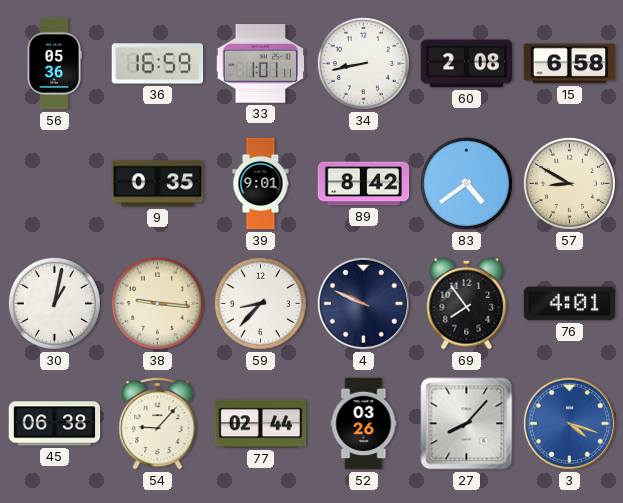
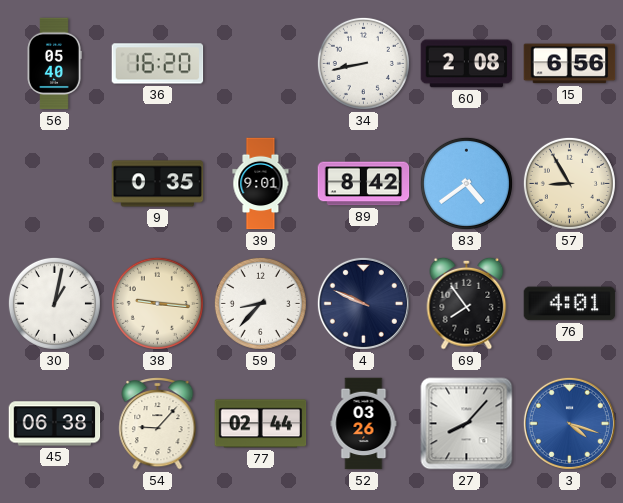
56: 05:36 -> 05:40
36: 16:59 -> 16:20
33: 1:01 -> none
15: 6:58 -> 6:56
57: 8:50 -> 8:55
